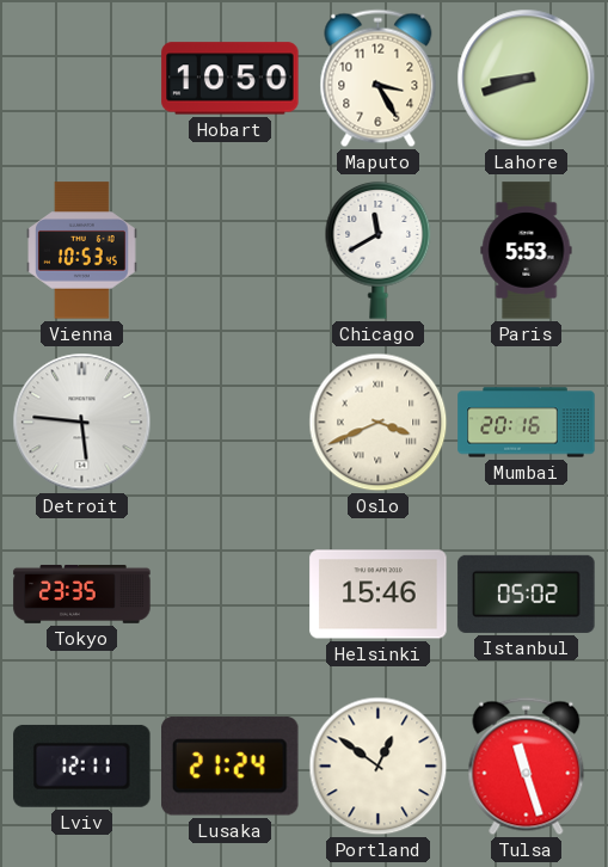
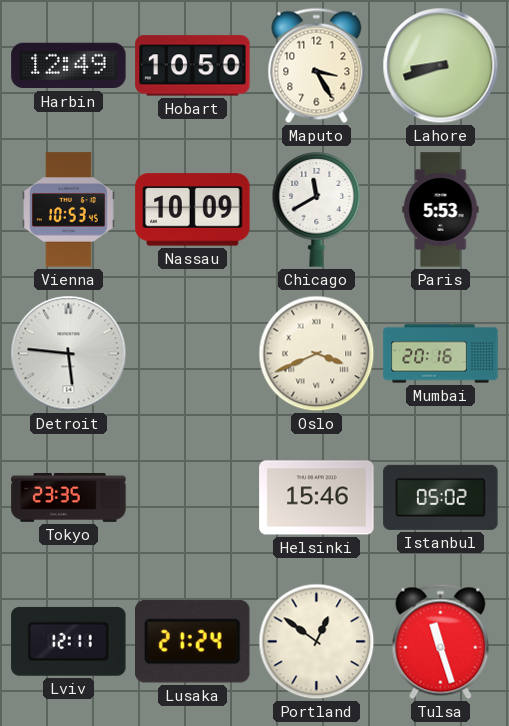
Harbin: none -> 12:49
Nassau: none -> 10:09
